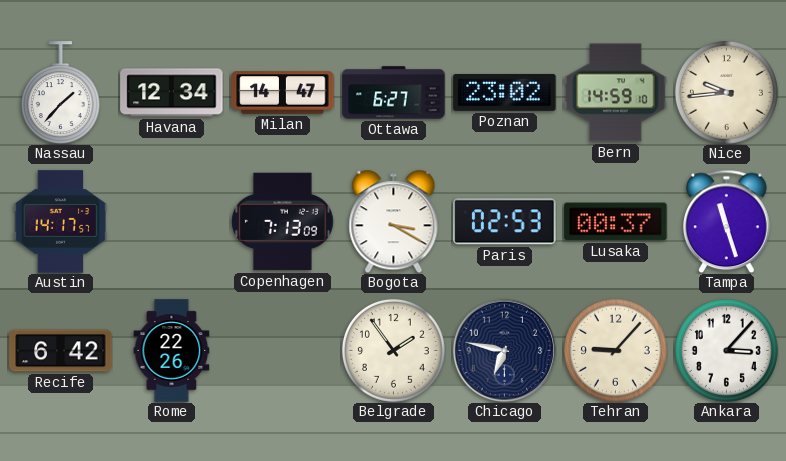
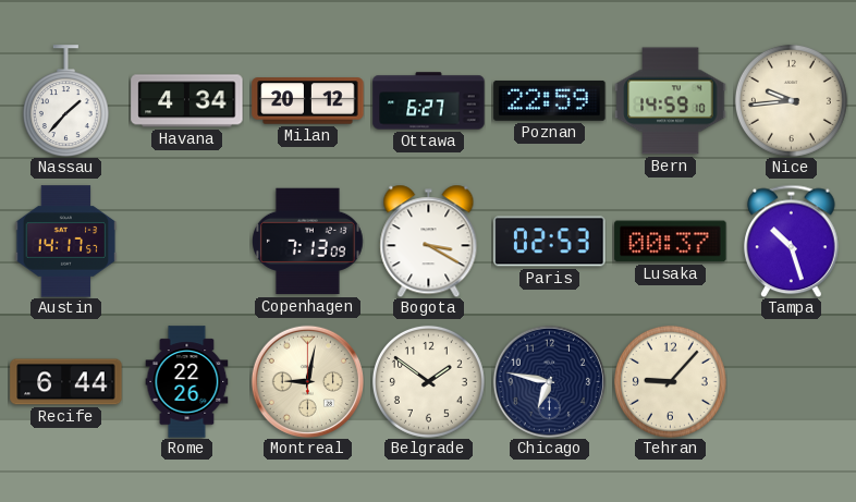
Havana: 12:34 -> 4:34
Milan: 14:47 -> 20:12
Poznan: 23:02 -> 22:59
Tampa: 11:27 -> 10:27
Recife: 6:42 -> 6:44
Montreal: none -> 9:02
Belgrade: 1:54 -> 1:51
Ankara: 3:07 -> none
